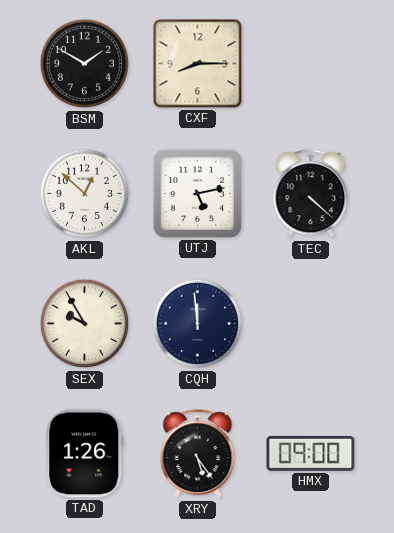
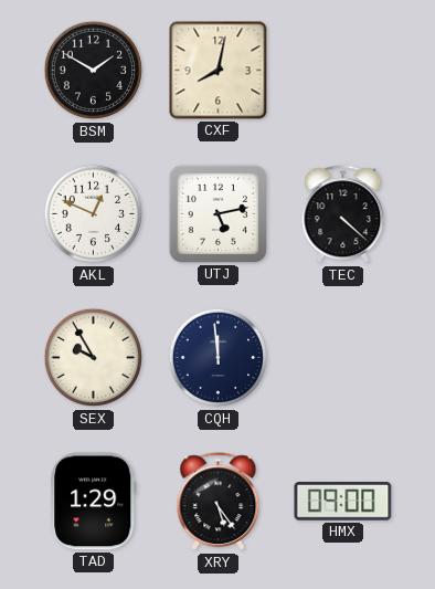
CXF: 8:15 -> 8:02
AKL: 12:52 -> 12:49
TAD: 1:26 -> 1:29
